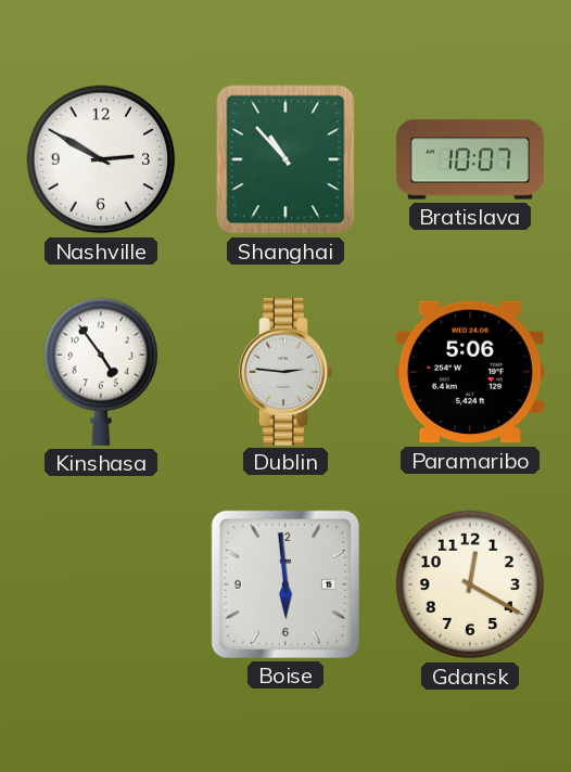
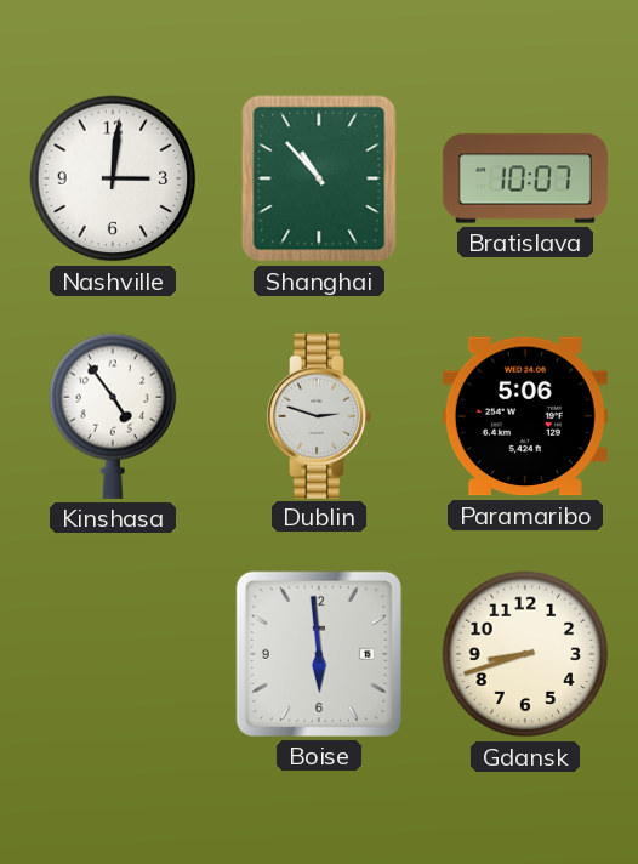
Nashville: 2:50 -> 3:01
Dublin: 2:46 -> 2:48
Gdansk: 12:20 -> 8:42
